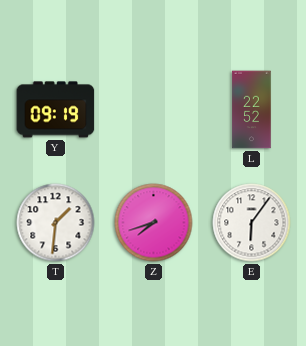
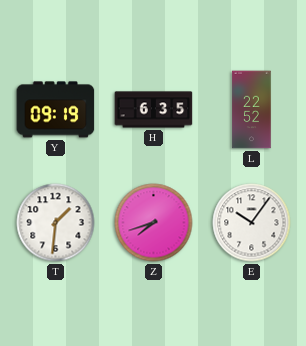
H: none -> 6:35
E: 6:06 -> 10:06
